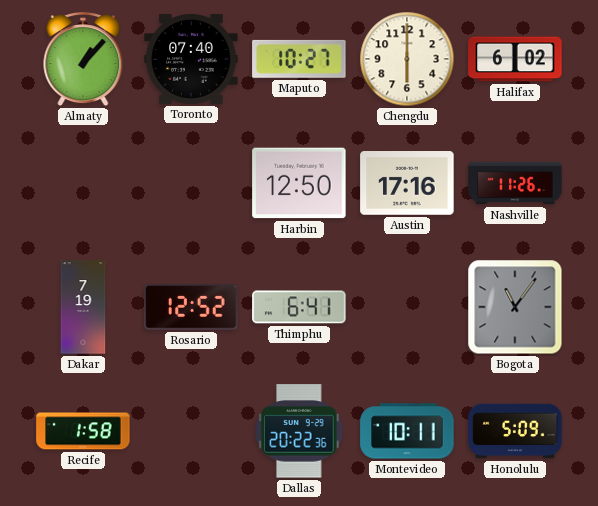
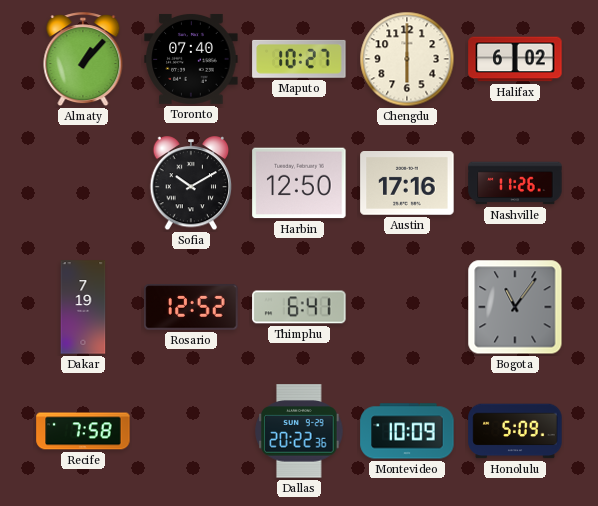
Sofia: none -> 10:10
Recife: 1:58 -> 7:58
Montevideo: 10:11 -> 10:09
